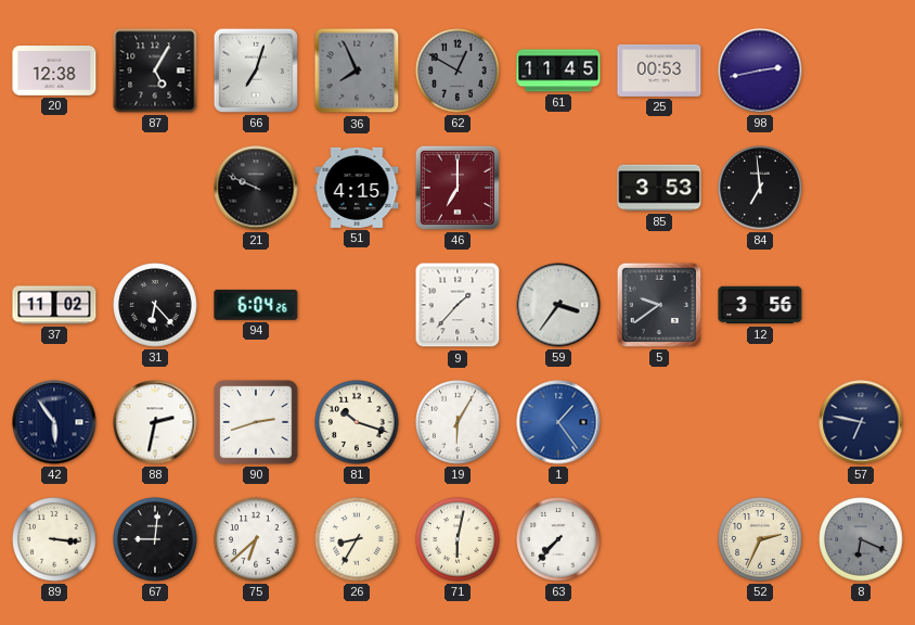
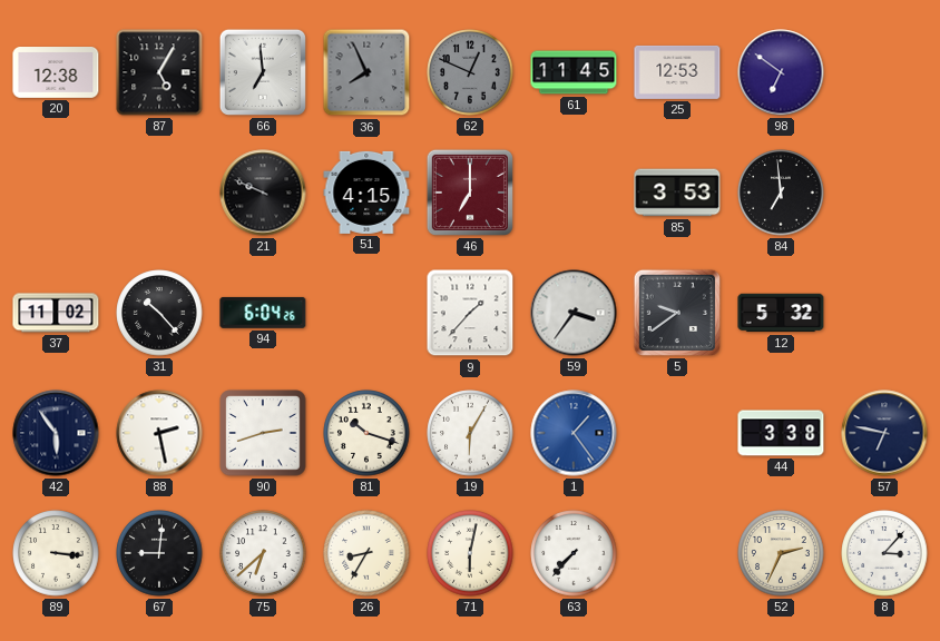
66: 7:03 -> 6:59
62: 12:50 -> 12:49
25: 00:53 -> 12:53
98: 2:43 -> 6:51
31: 6:23 -> 10:23
12: 3:56 -> 5:32
88: 2:32 -> 2:28
44: none -> 3:38
8: 6:19 -> 3:07
8 dial: grey -> white
